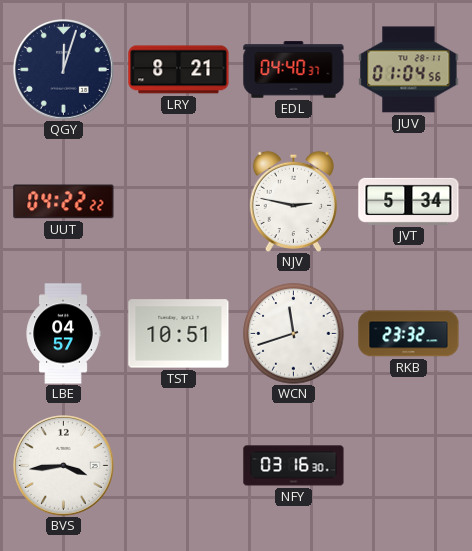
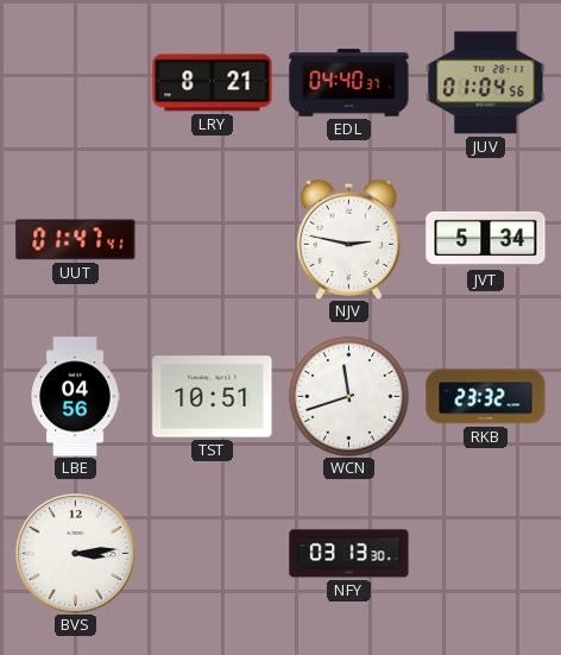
QGY: 12:03 -> none
UUT: 04:22 -> 01:47
LBE: 04:57 -> 04:56
BVS: 3:44 -> 3:14
NFY: 03:16 -> 03:13
